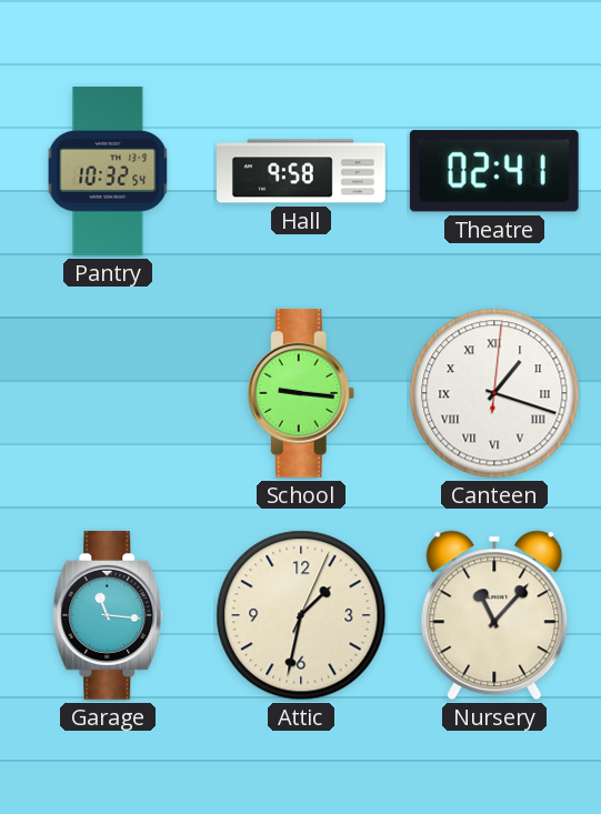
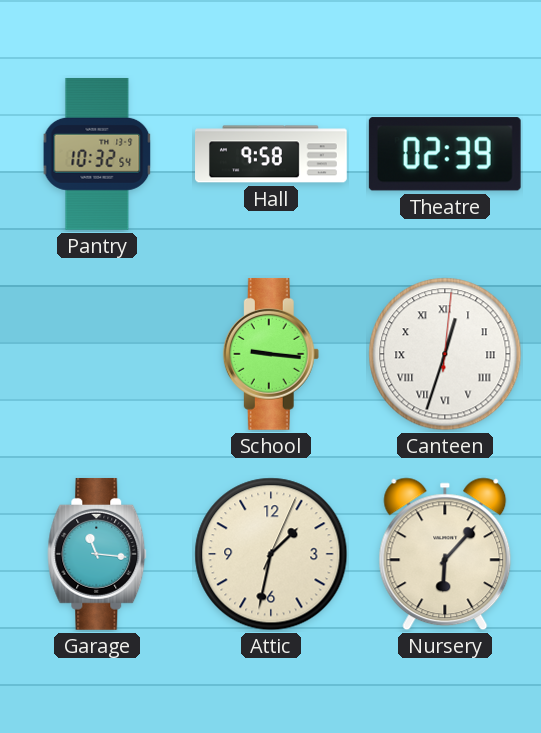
Theatre: 02:41 -> 02:39
Canteen: 1:18 -> 12:33
Nursery: 11:07 -> 6:07
